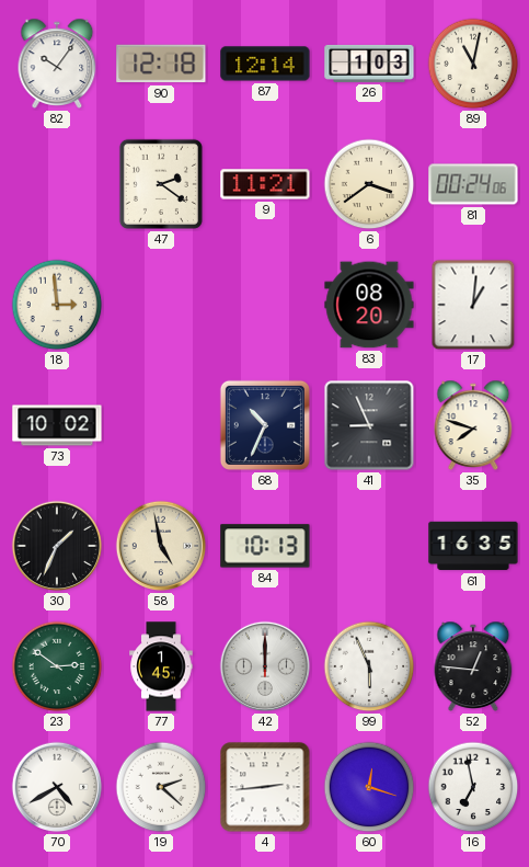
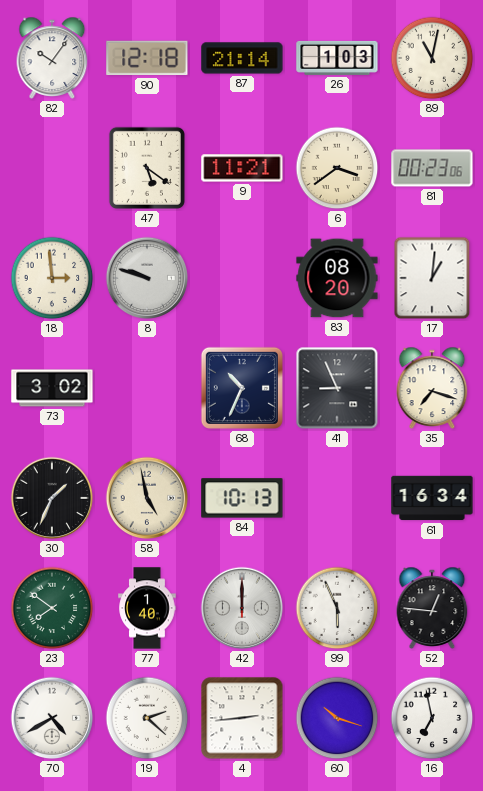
87: 12:14 -> 21:14
47: 2:21 -> 5:21
81: 00:24 -> 00:23
8: none -> 9:48
73: 10:02 -> 3:02
35: 7:48 -> 7:18
61: 16:35 -> 16:34
23: 2:51 -> 7:51
77: 1:45 -> 1:40
60: 12:18 -> 10:18
